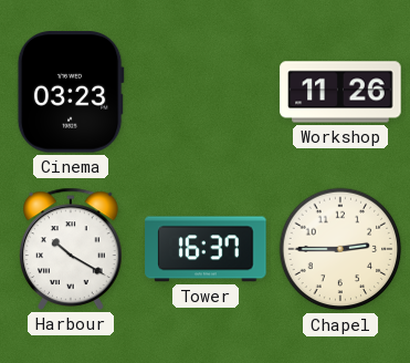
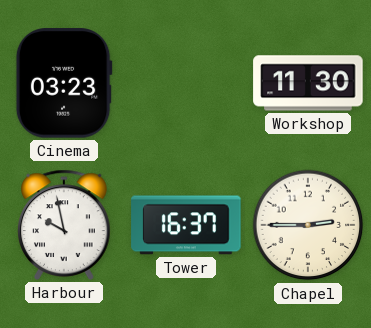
Workshop: 11:26 -> 11:30
Harbour: 10:20 -> 9:58
